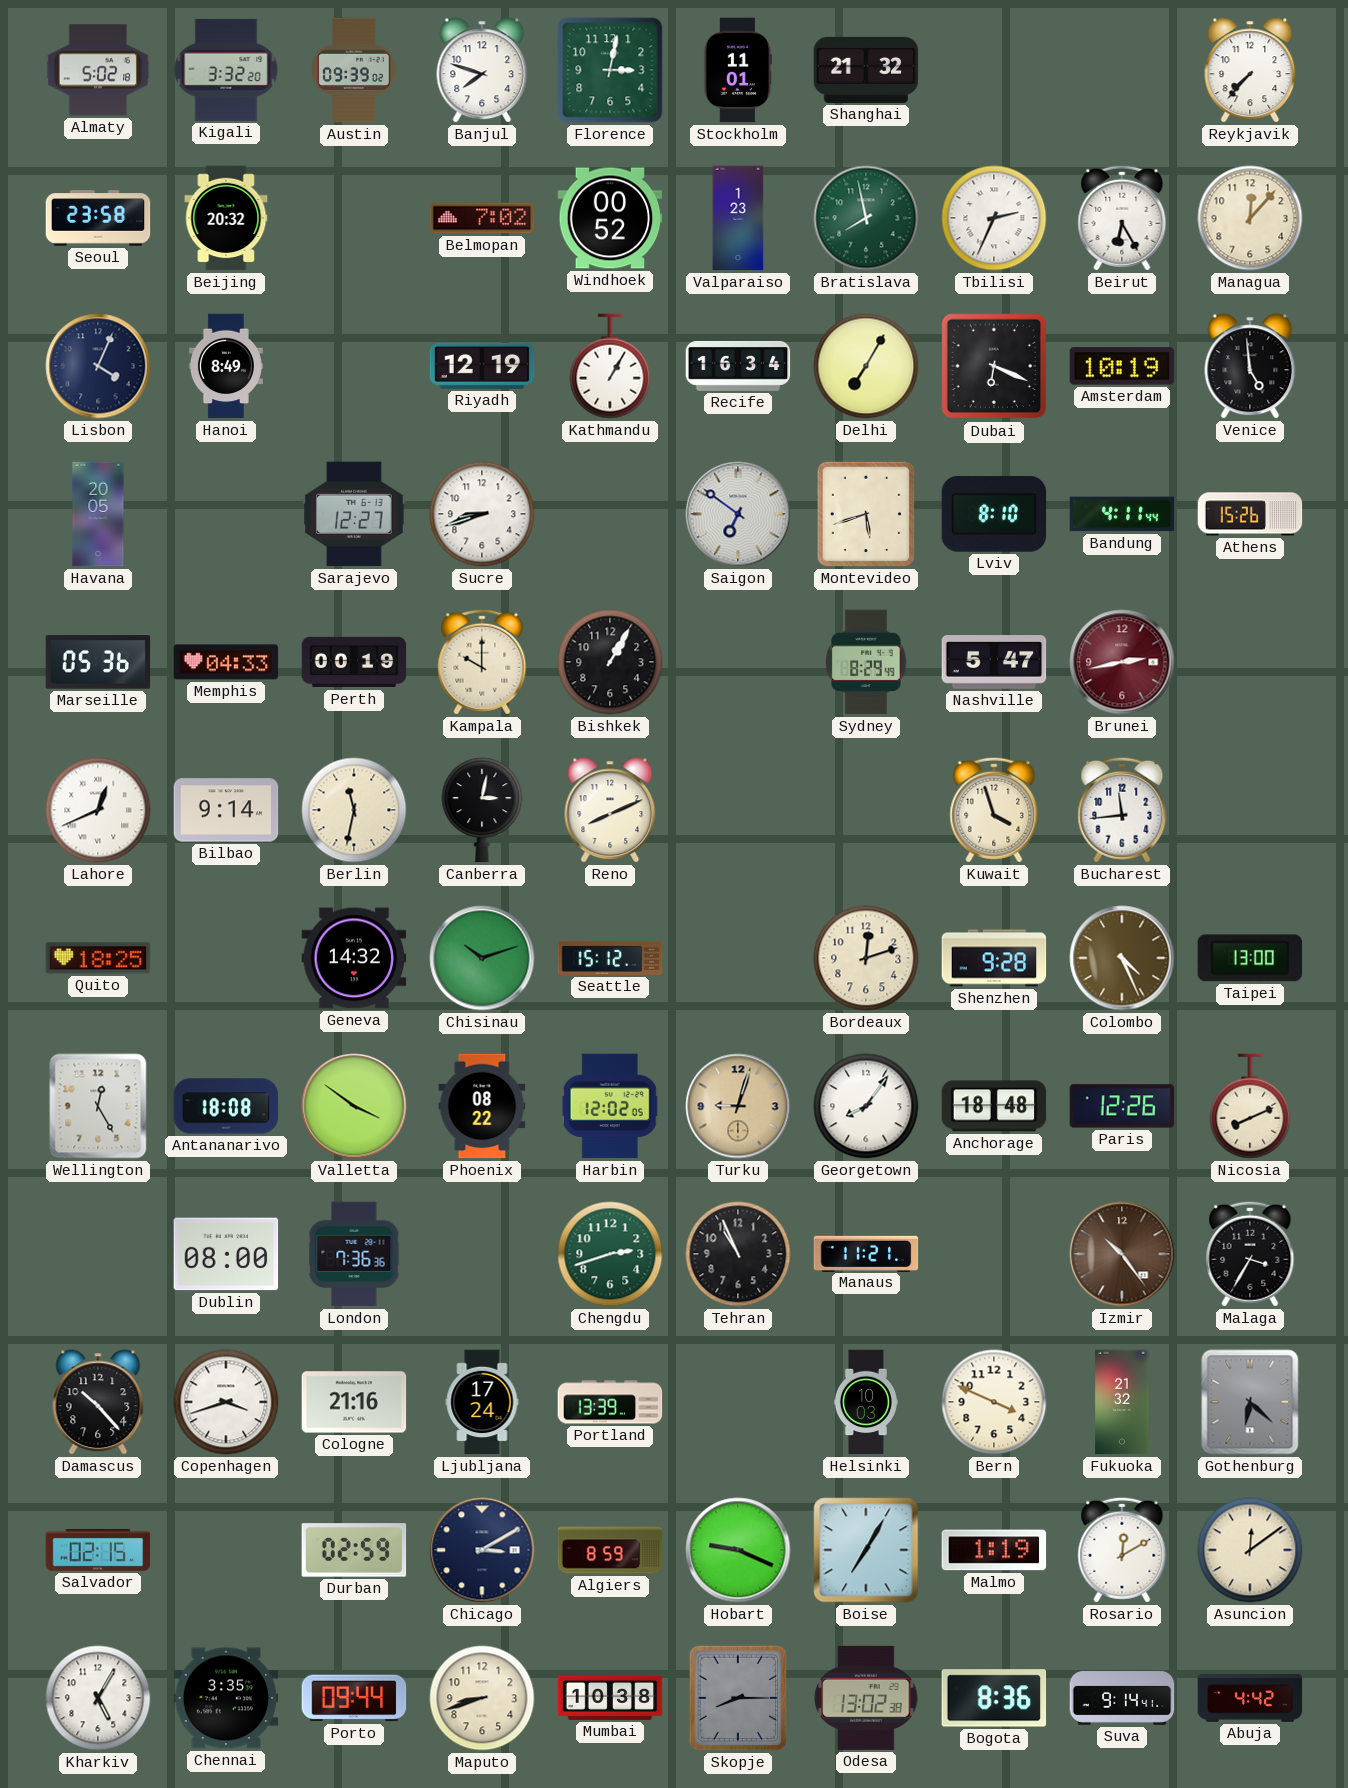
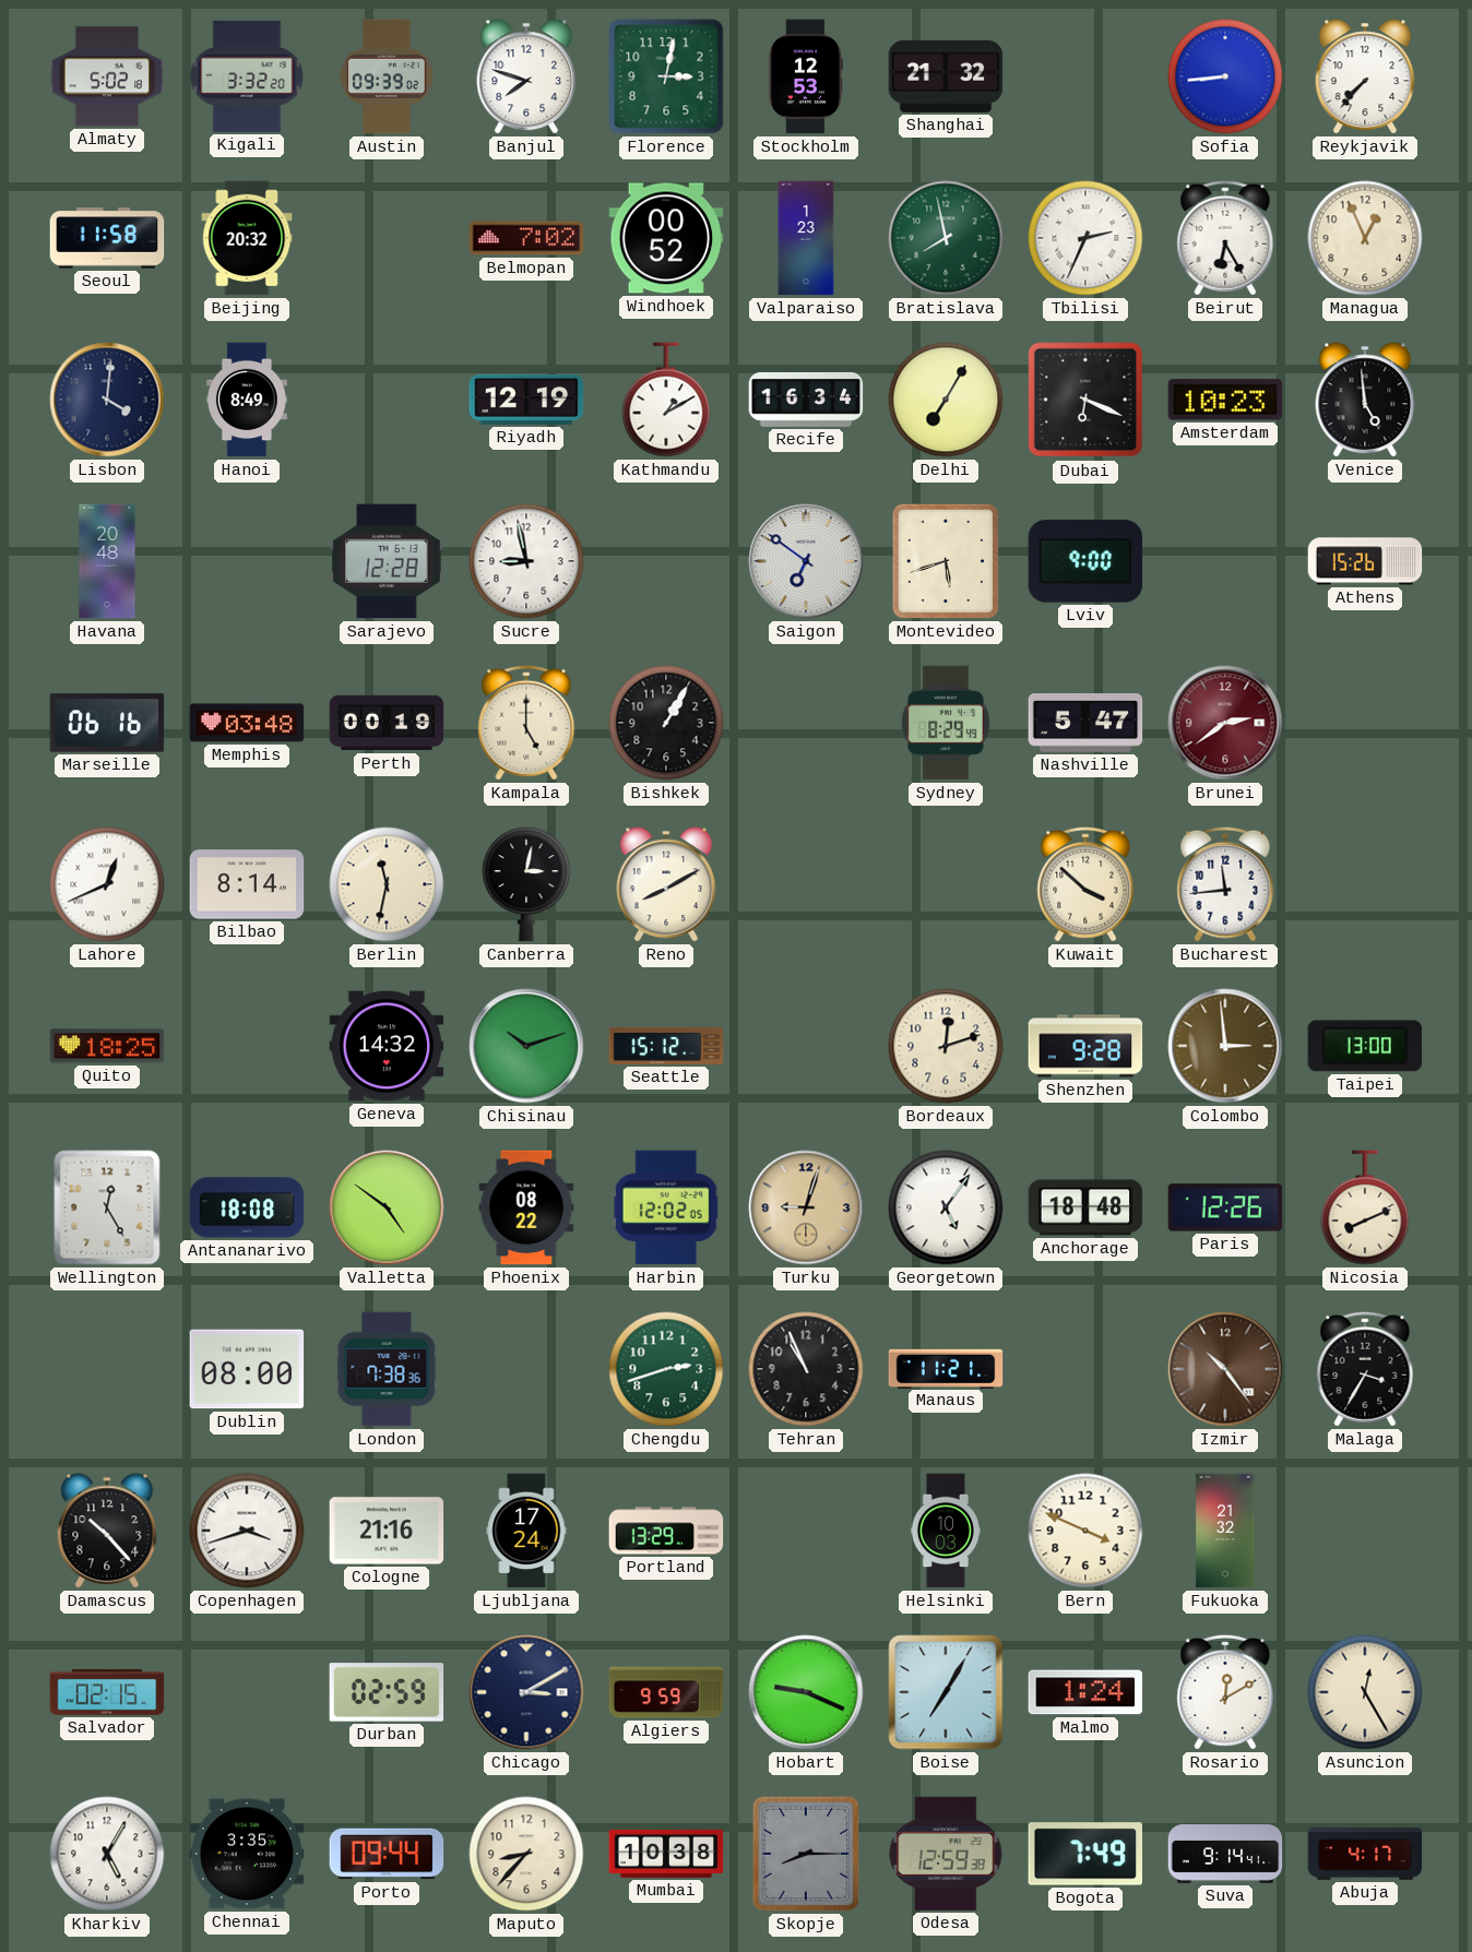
Stockholm: 11:01 -> 12:53
Sofia: none -> 8:44
Seoul: 23:58 -> 11:58
Managua: 12:07 -> 12:56
Lisbon: 4:04 -> 4:01
Kathmandu: 1:05 -> 1:10
Amsterdam: 10:19 -> 10:23
Havana: 20:05 -> 20:48
Sarajevo: 12:27 -> 12:28
Sucre: 8:42 -> 8:58
Lviv: 8:10 -> 9:00
Bandung: 4:11 -> none
Marseille: 05:36 -> 06:16
Memphis: 04:33 -> 03:48
Kampala: 10:00 -> 5:00
Brunei: 2:43 -> 2:39
Bilbao: 9:14 -> 8:14
Reno: 8:11 -> 8:10
Kuwait: 3:57 -> 3:52
Colombo: 4:26 -> 2:59
Valletta: 3:51 -> 4:51
Georgetown: 8:06 -> 5:06
London: 7:36 -> 7:38
Portland: 13:39 -> 13:29
Gothenburg: 6:22 -> none
Algiers: 8:59 -> 9:59
Malmo: 1:19 -> 1:24
Asuncion: 12:09 -> 12:25
Maputo: 8:42 -> 8:37
Odesa: 13:02 -> 12:59
Bogota: 8:36 -> 7:49
Abuja: 4:42 -> 4:17
